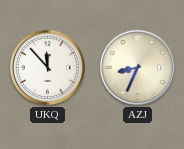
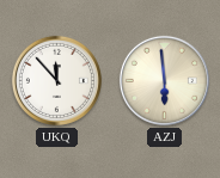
AZJ: 8:34 -> 5:59
